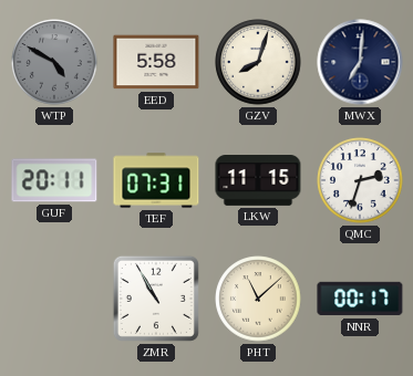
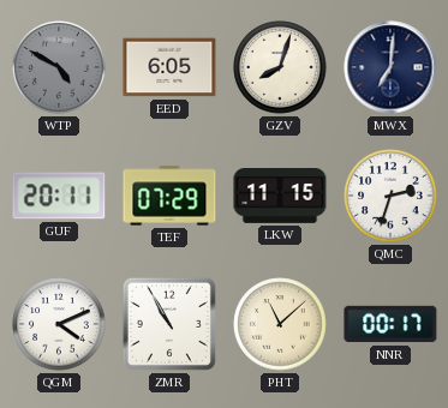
EED: 5:58 -> 6:05
TEF: 07:31 -> 07:29
QGM: none -> 4:11
